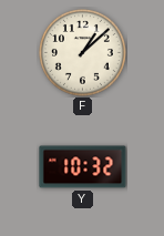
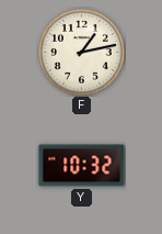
F: 1:08 -> 1:13
